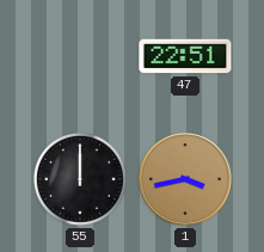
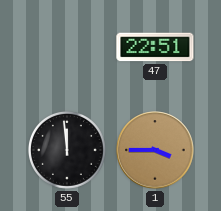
55: 12:00 -> 11:59
1: 3:43 -> 3:45
